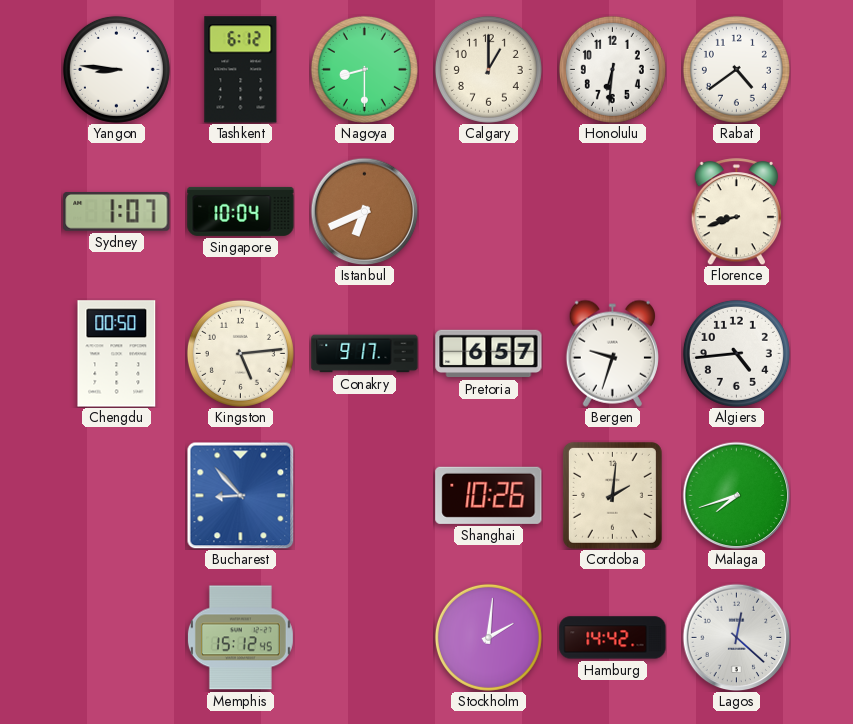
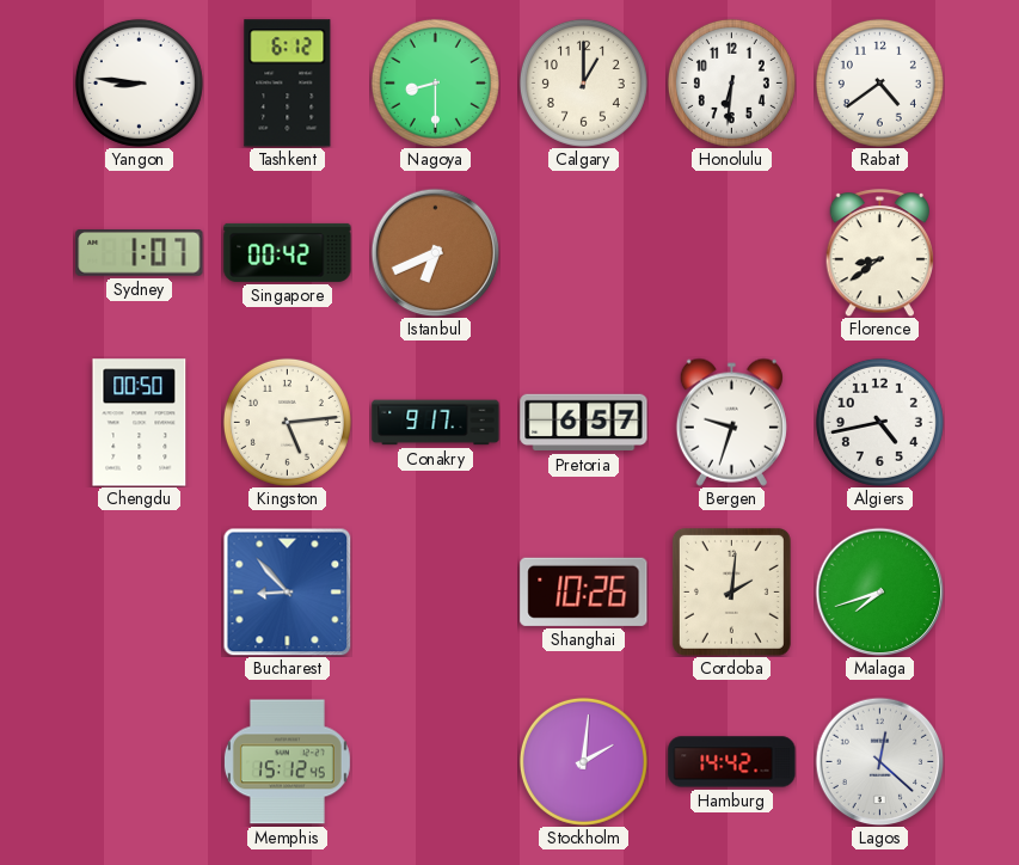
Singapore: 10:04 -> 00:42
Florence: 8:42 -> 8:39
Algiers: 4:44 -> 4:43
